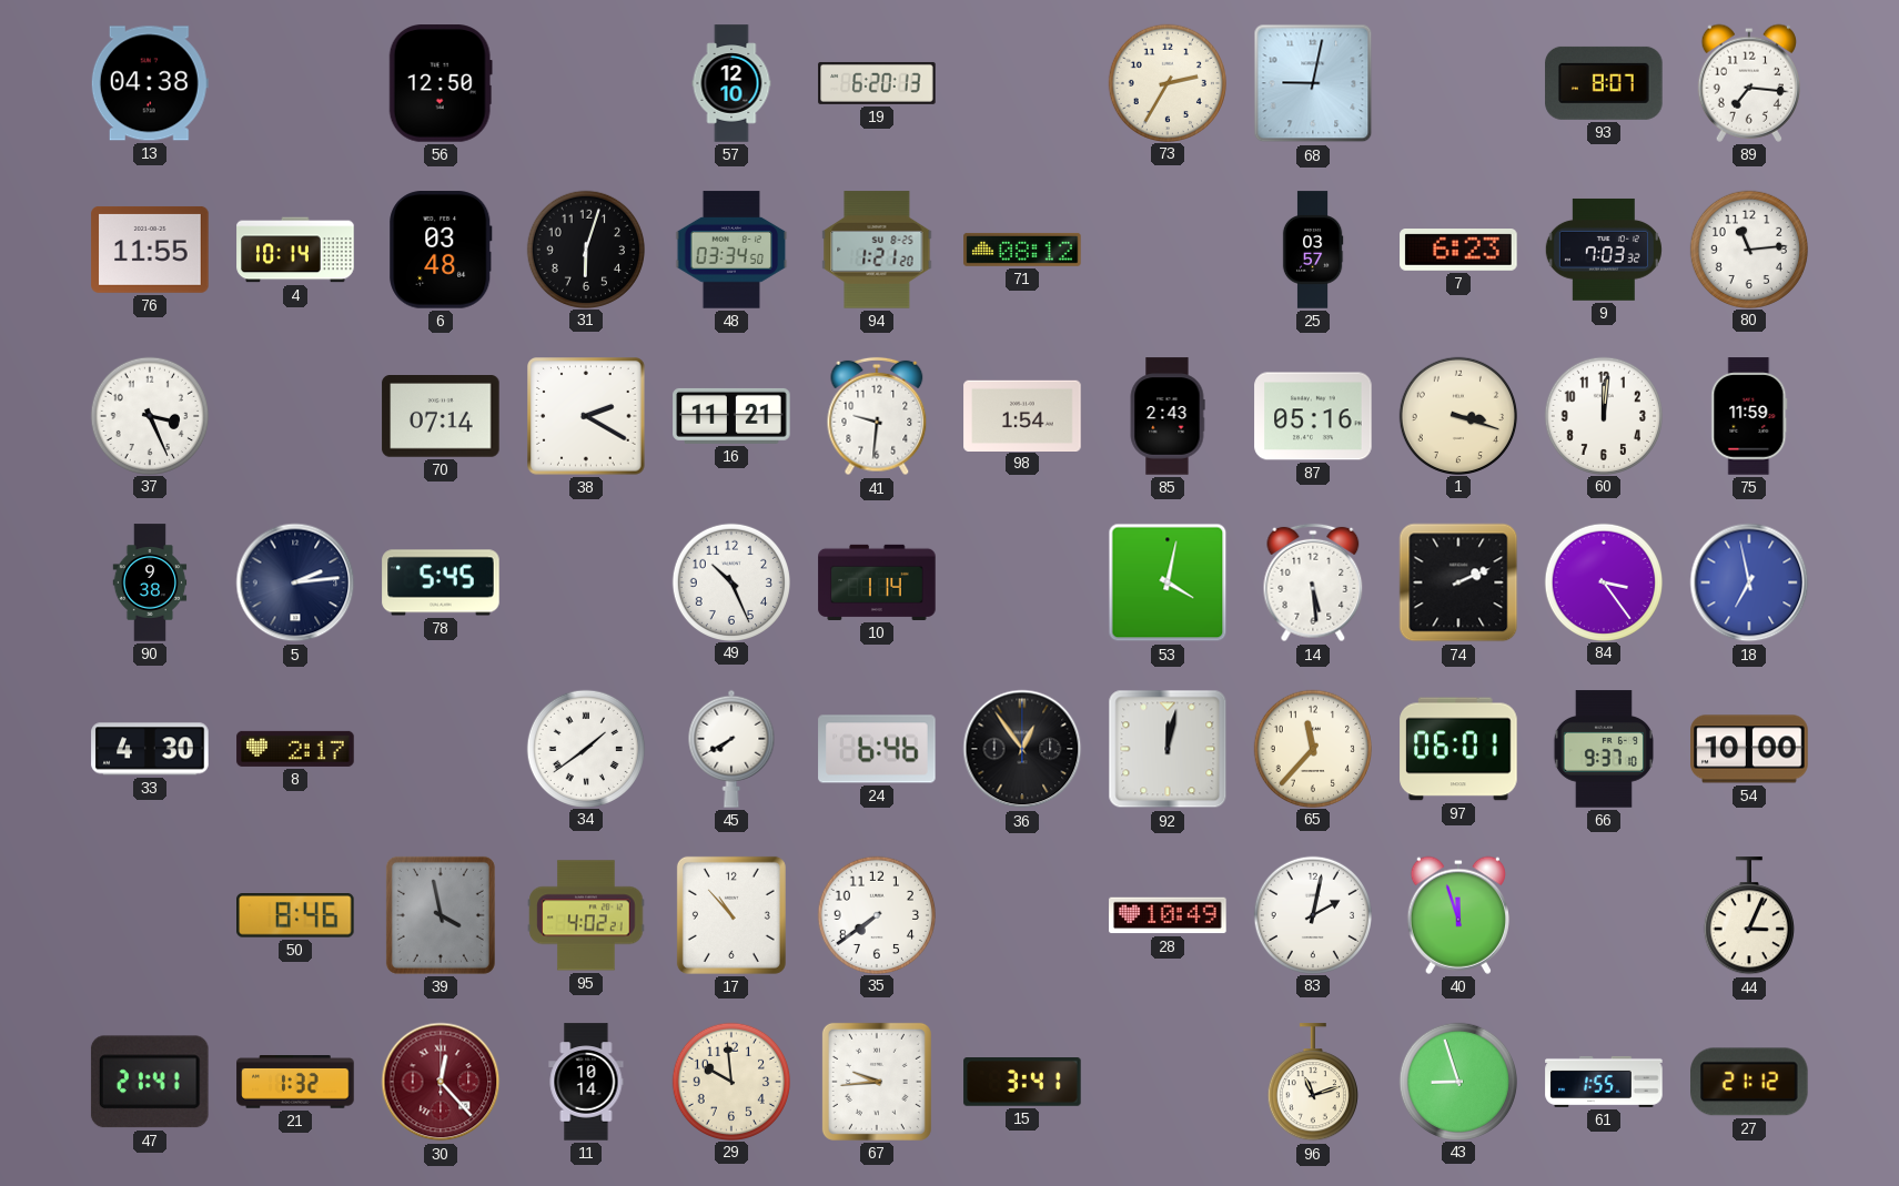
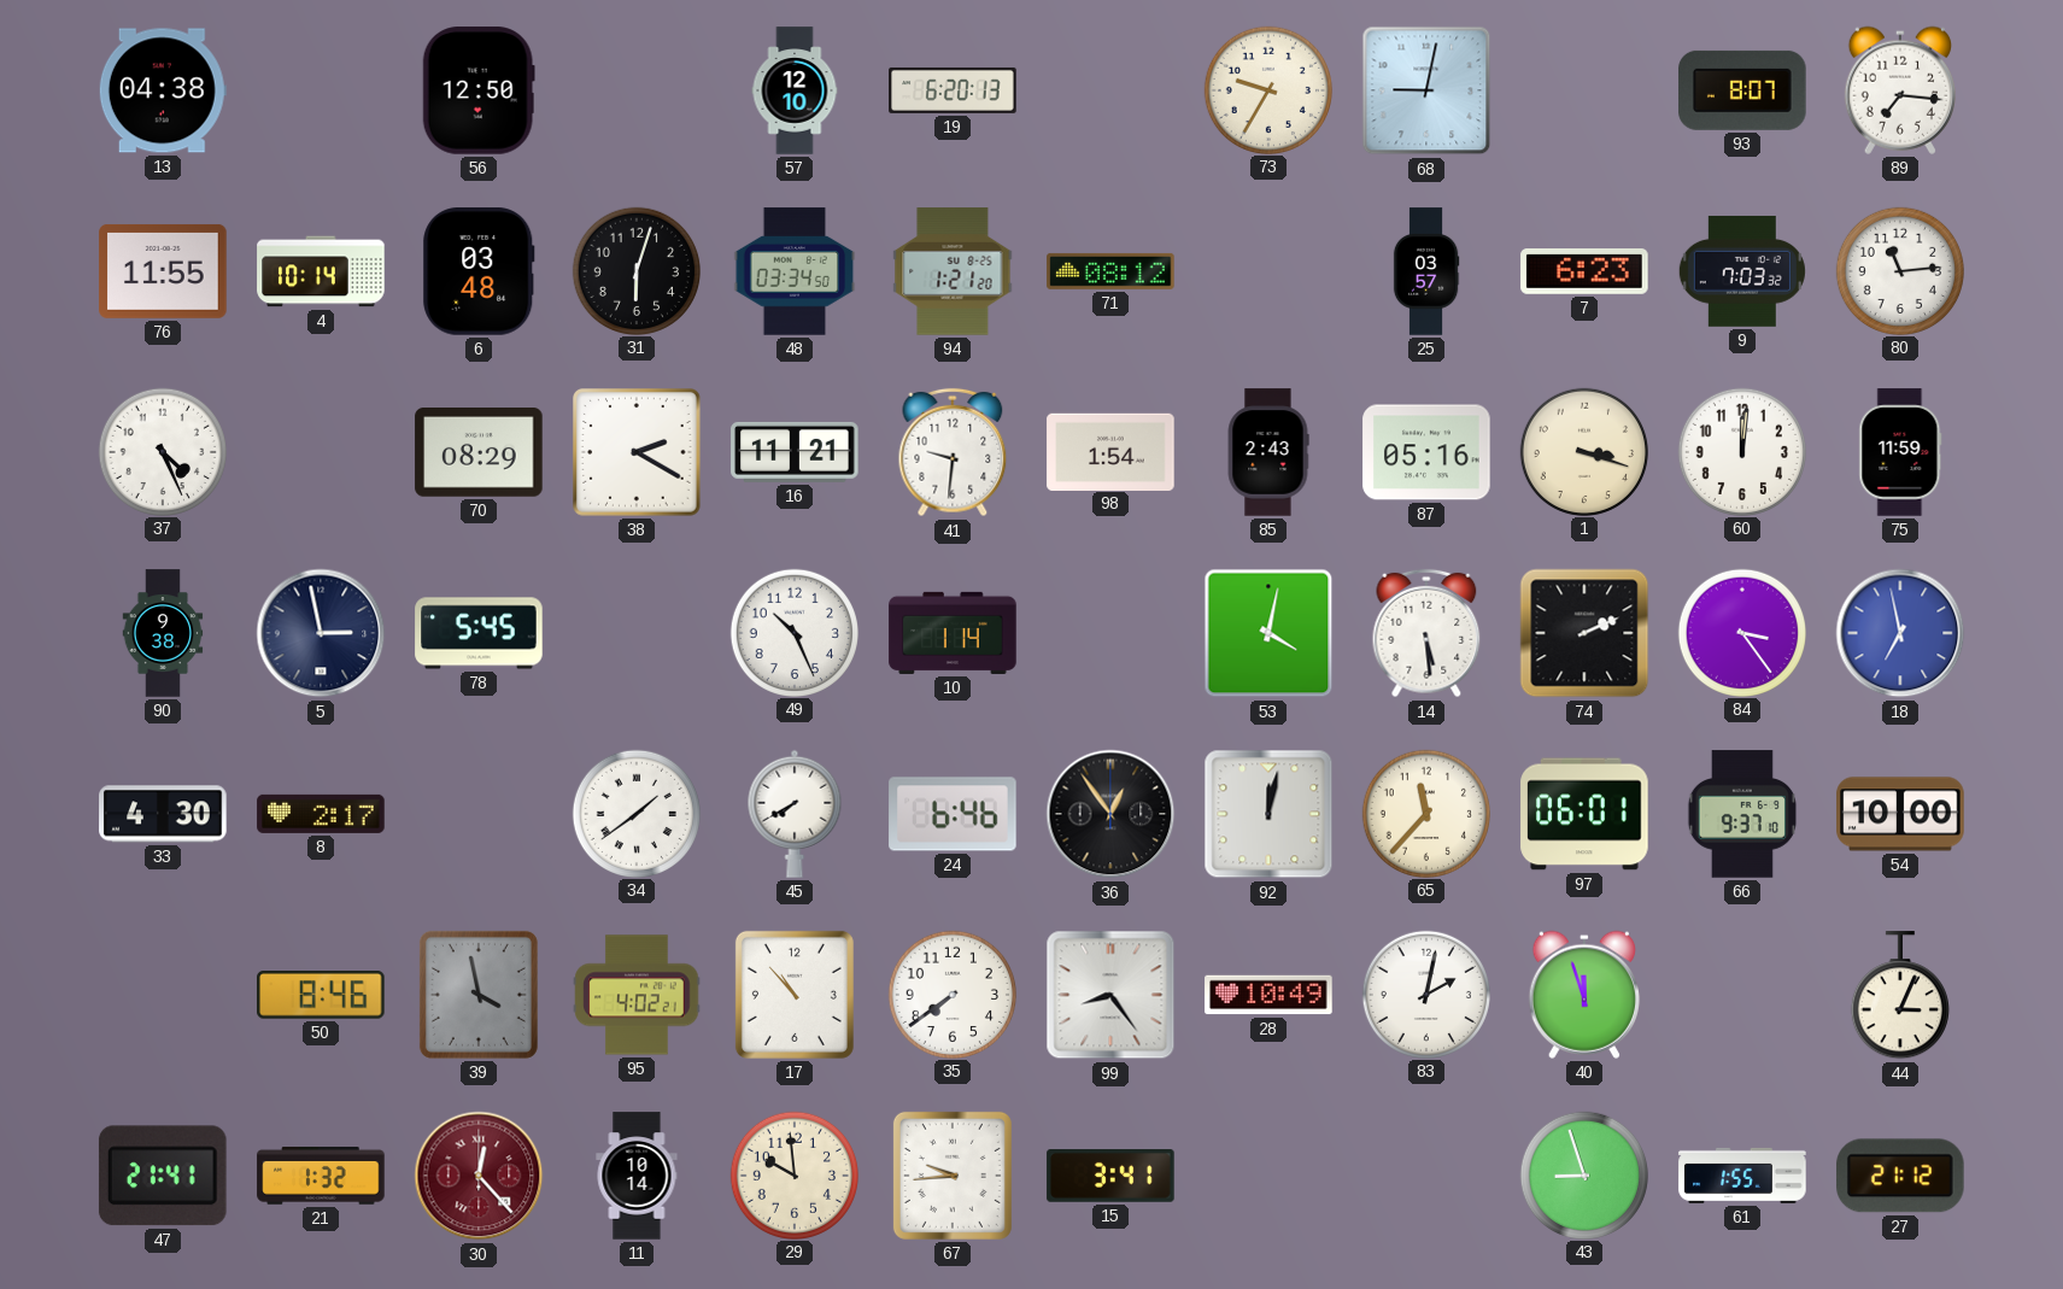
73: 2:35 -> 9:35
37: 3:26 -> 4:26
70: 07:14 -> 08:29
5: 2:14 -> 2:58
99: none -> 8:24
96: 11:12 -> none
